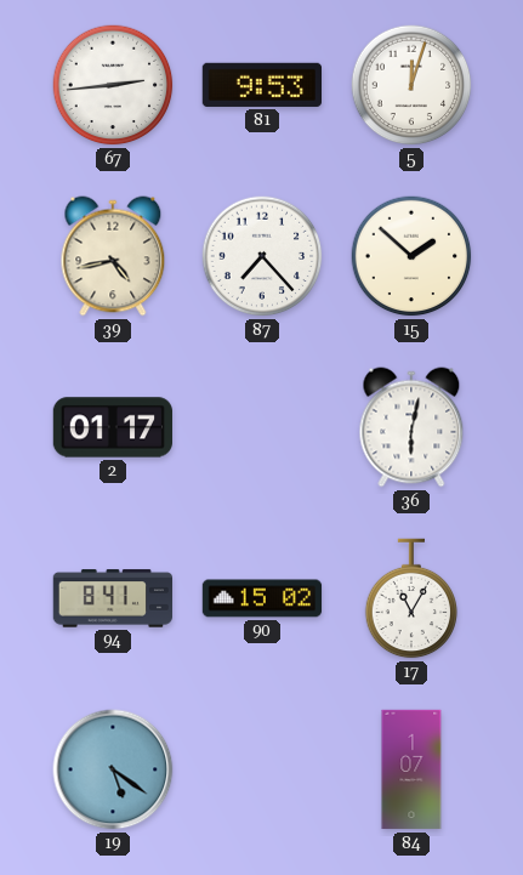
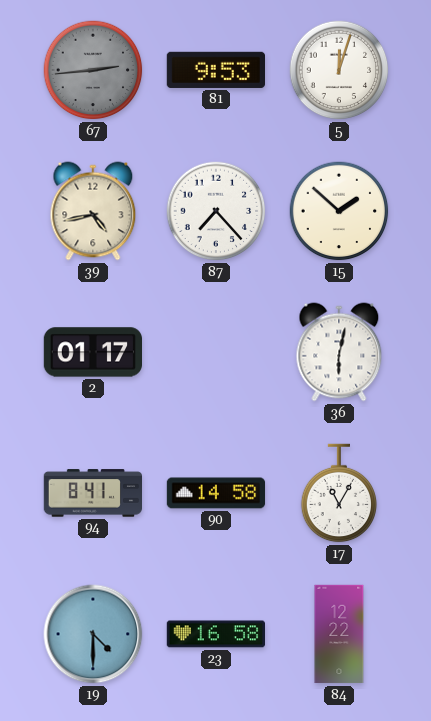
67 dial: white -> grey
90: 15:02 -> 14:58
19: 5:21 -> 4:30
23: none -> 16:58
84: 1:07 -> 12:22
